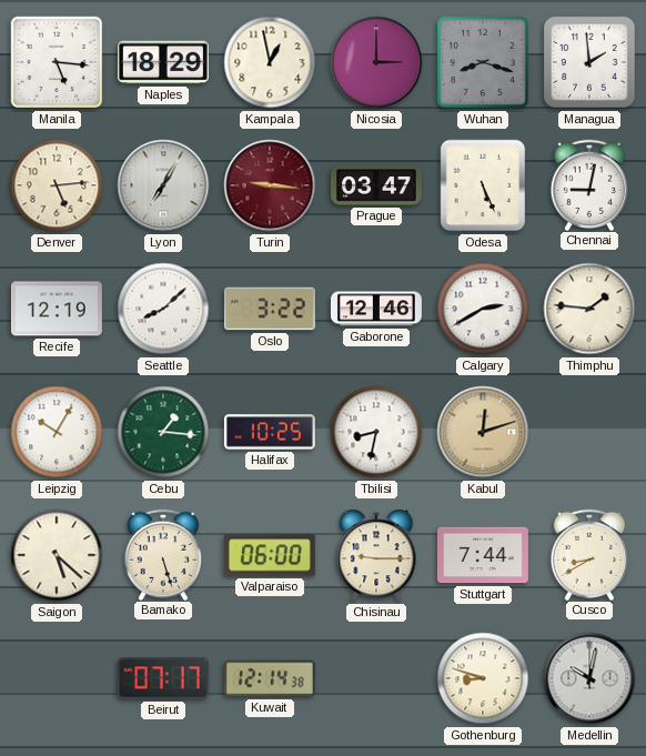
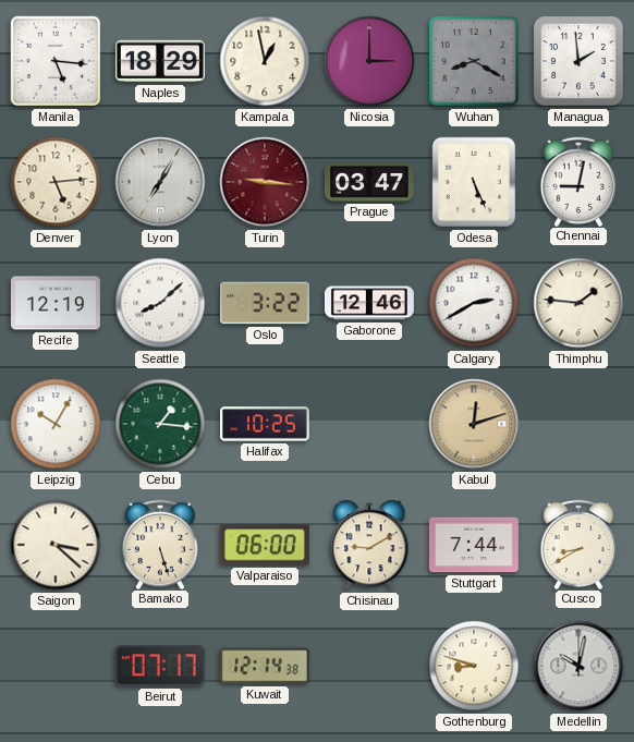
Wuhan: 8:18 -> 8:20
Tbilisi: 8:32 -> none
Saigon: 5:22 -> 3:22
Chisinau: 9:15 -> 9:10
